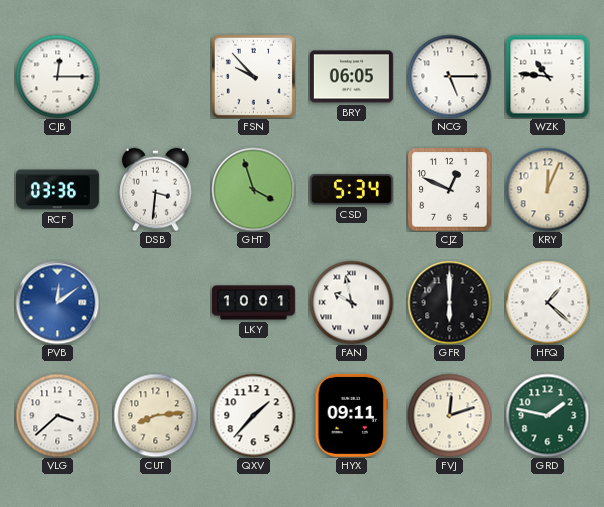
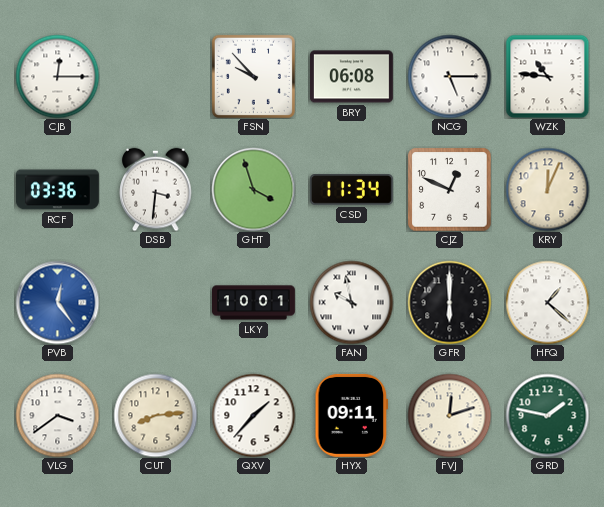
BRY: 06:05 -> 06:08
CSD: 5:34 -> 11:34
PVB: 12:09 -> 12:24
VLG: 3:38 -> 3:39
